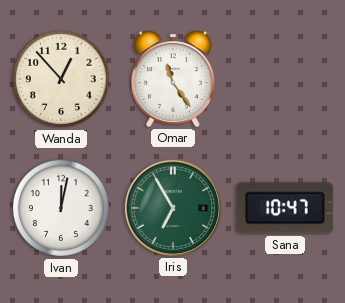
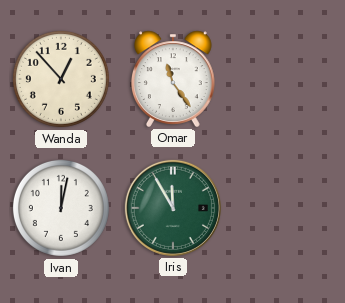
Iris: 6:55 -> 11:55
Sana: 10:47 -> none
